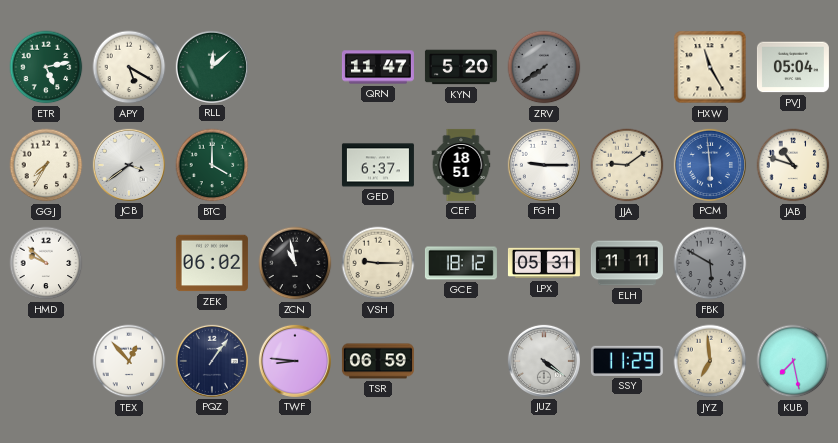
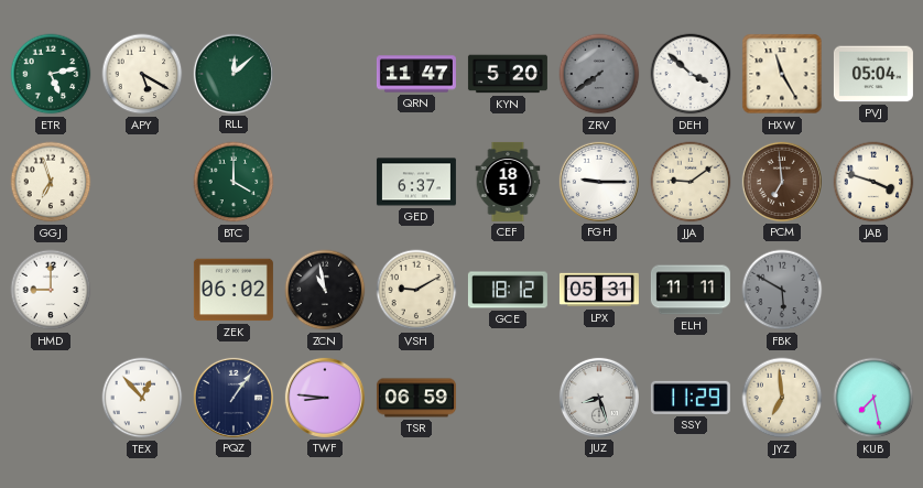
DEH: none -> 3:52
GGJ: 7:35 -> 6:57
JCB: 3:39 -> none
PCM: 5:59 -> 6:59
PCM dial: blue -> brown
JAB: 10:48 -> 3:48
HMD: 9:52 -> 9:00
VSH: 9:15 -> 9:10
JUZ: 4:21 -> 8:27
